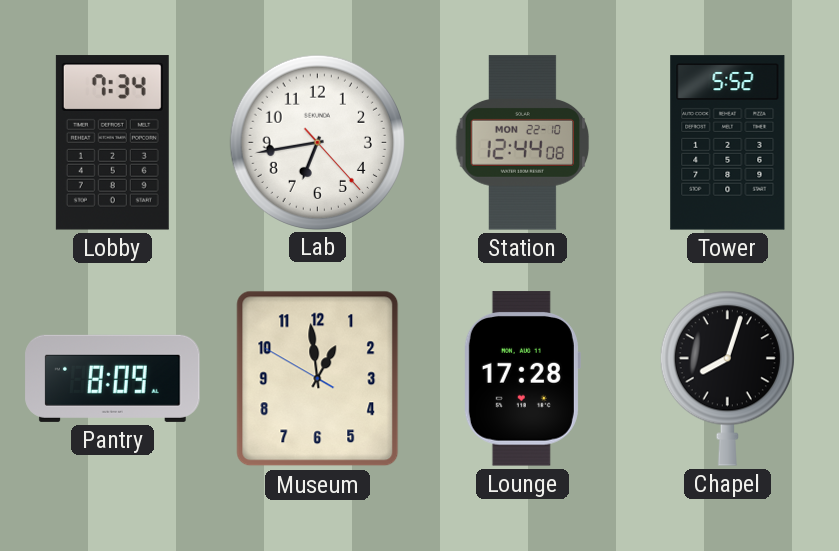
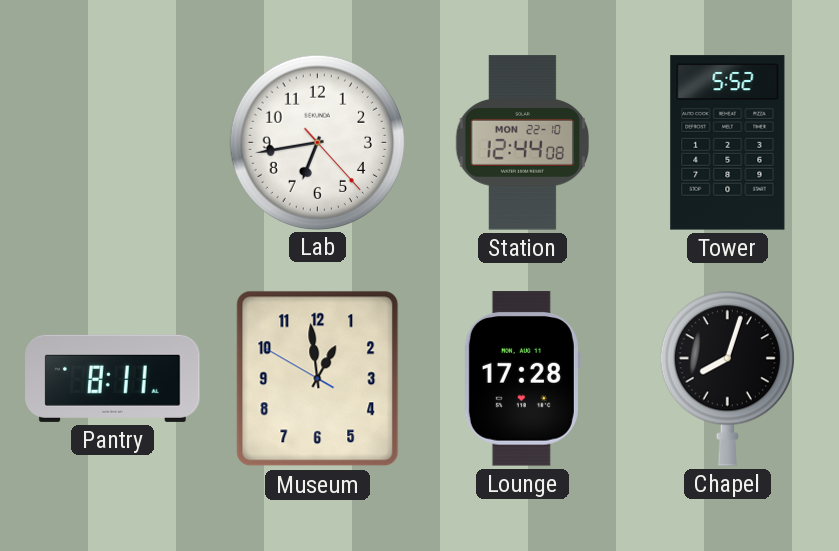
Lobby: 7:34 -> none
Pantry: 8:09 -> 8:11
